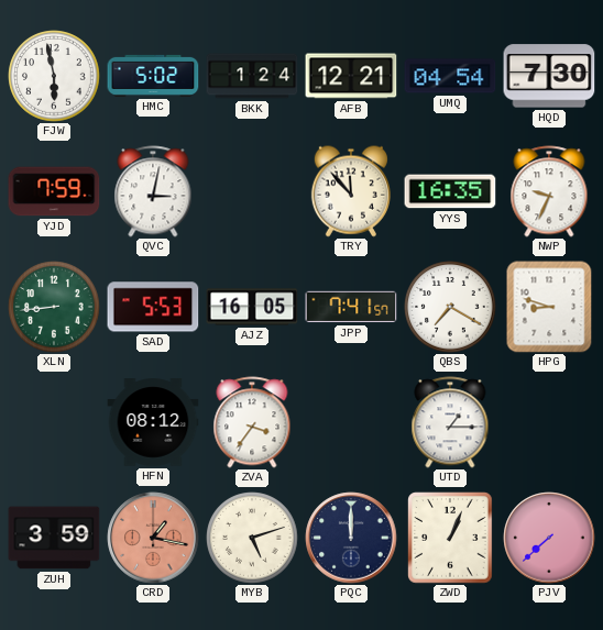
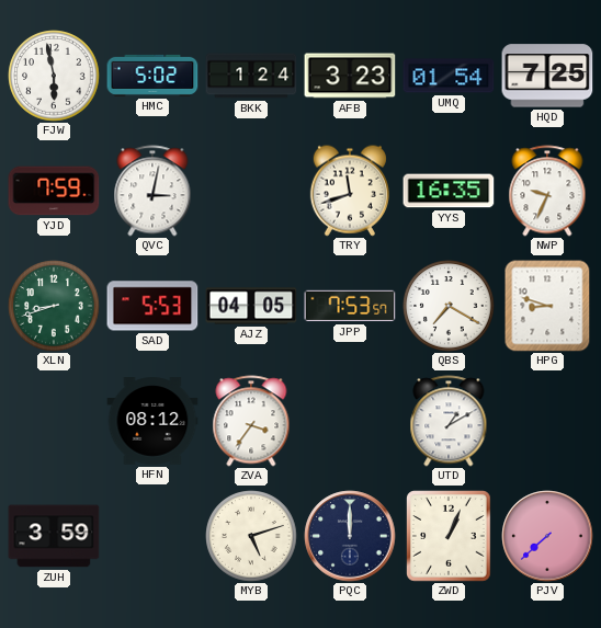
AFB: 12:21 -> 3:23
UMQ: 04:54 -> 01:54
HQD: 7:30 -> 7:25
TRY: 11:53 -> 11:42
XLN: 8:44 -> 8:42
AJZ: 16:05 -> 04:05
JPP: 7:41 -> 7:53
UTD: 1:15 -> 1:10
CRD: 1:17 -> none
